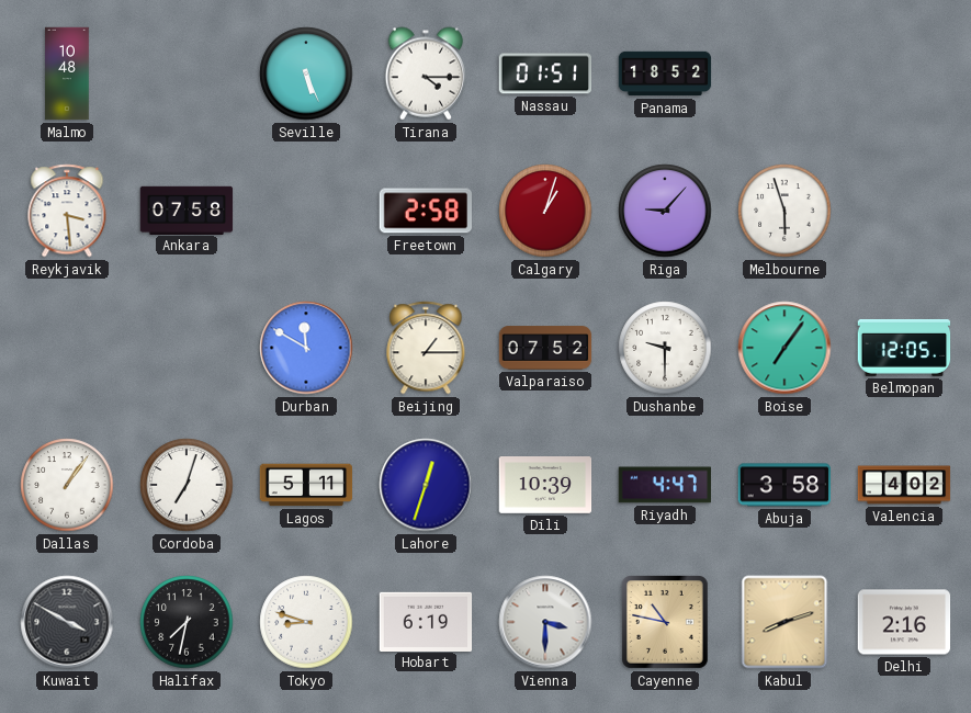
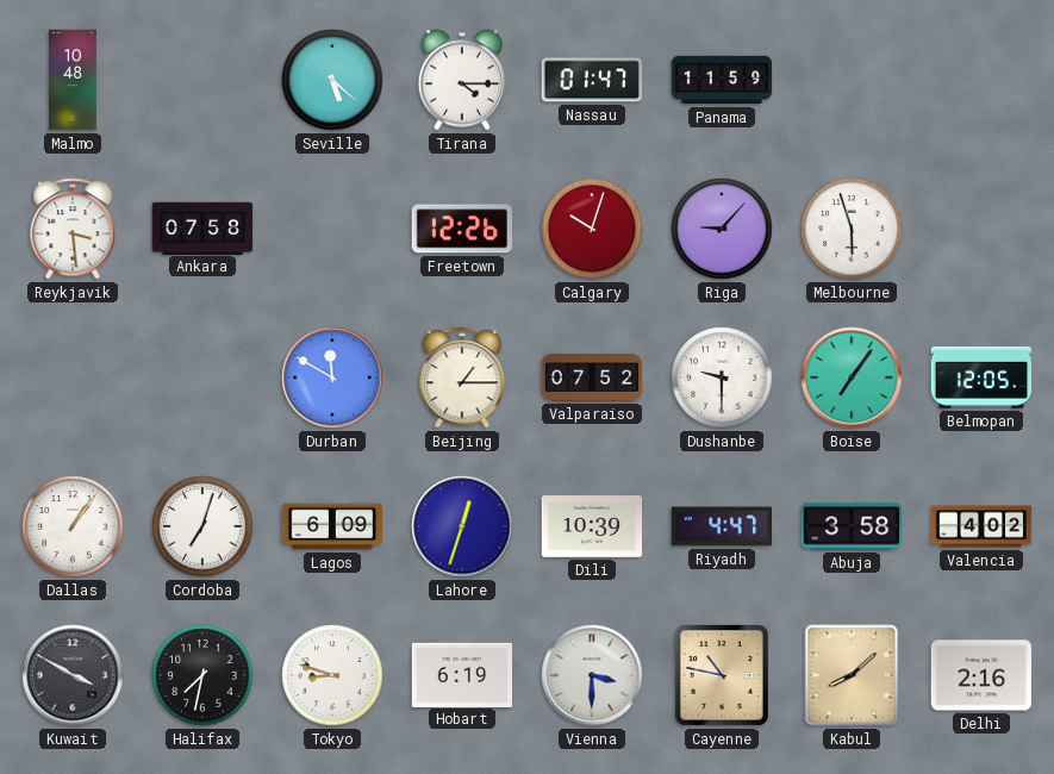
Seville: 5:26 -> 5:22
Nassau: 01:51 -> 01:47
Panama: 18:52 -> 11:59
Freetown: 2:58 -> 12:26
Calgary: 1:03 -> 10:03
Lagos: 5:11 -> 6:09
Kabul: 8:12 -> 8:08
